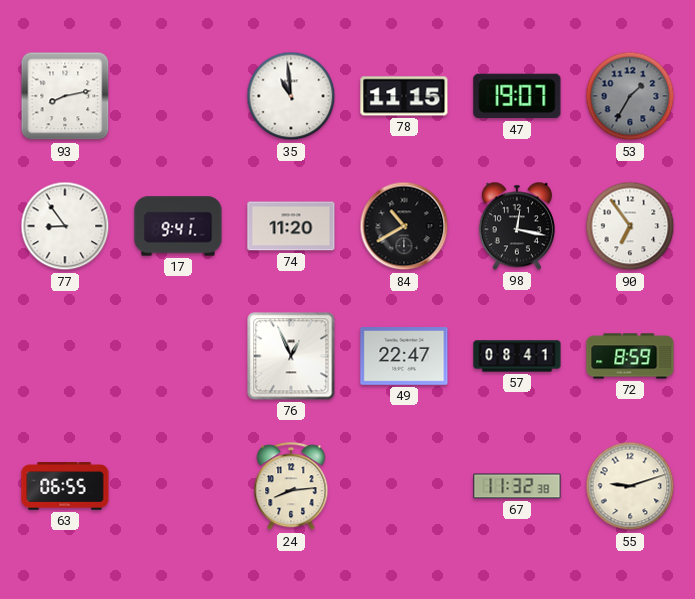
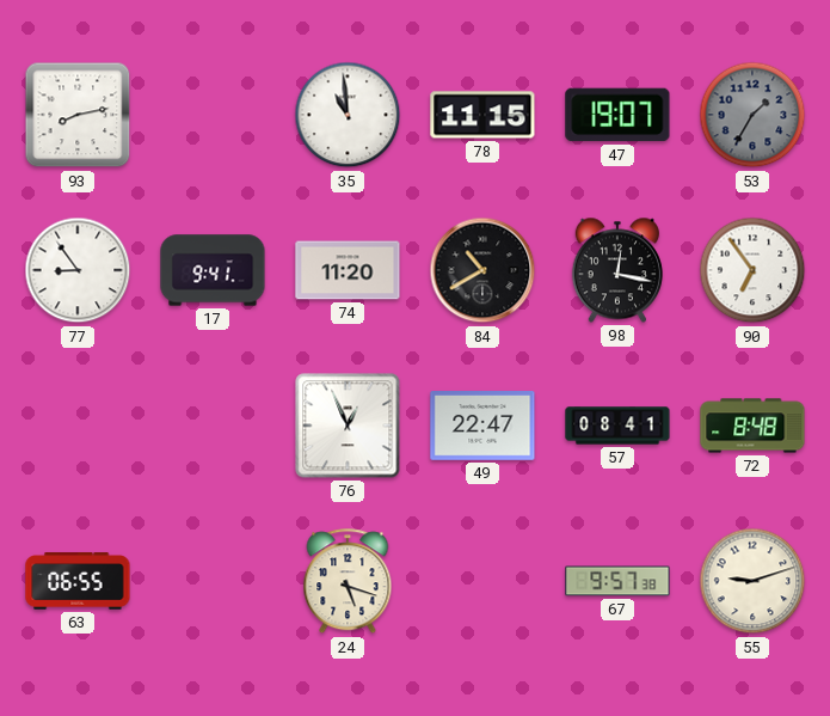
72: 8:59 -> 8:48
24: 8:14 -> 5:18
67: 11:32 -> 9:57
